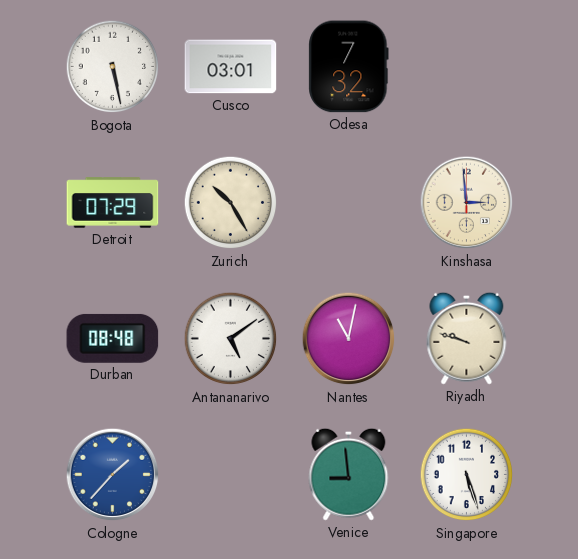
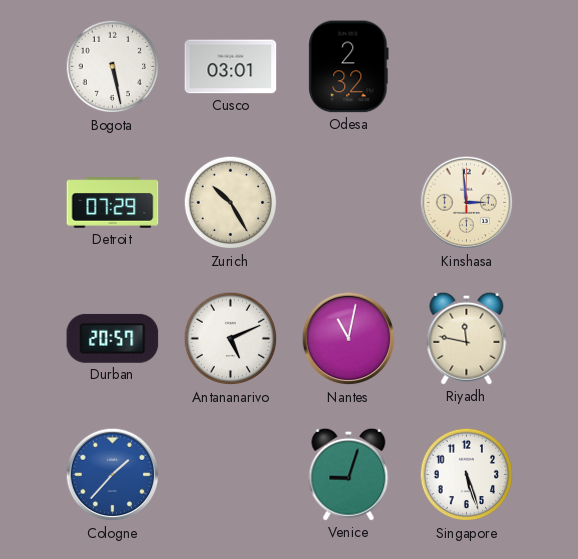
Odesa: 7:32 -> 2:32
Durban: 08:48 -> 20:57
Antananarivo: 5:09 -> 5:11
Riyadh: 9:48 -> 11:47
Venice: 8:59 -> 9:03
